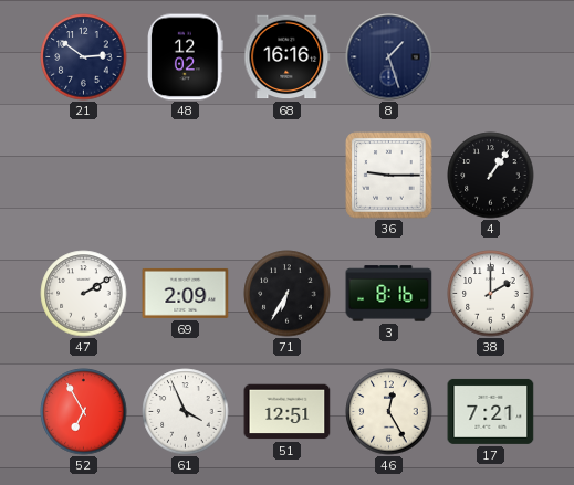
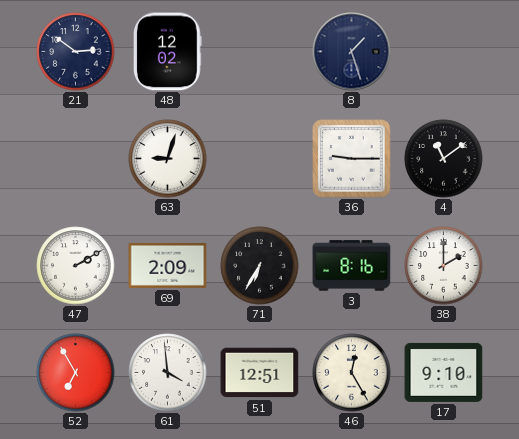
68: 16:16 -> none
63: none -> 9:03
4: 1:06 -> 11:09
61: 3:56 -> 3:59
17: 7:21 -> 9:10
